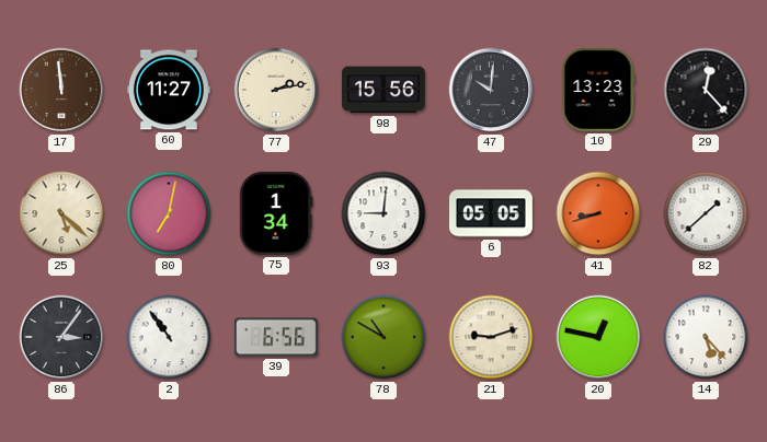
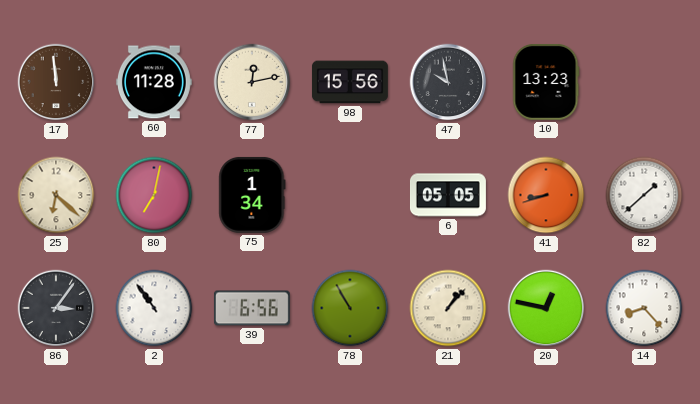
60: 11:27 -> 11:28
77: 2:13 -> 12:13
47: 10:01 -> 9:58
29: 12:23 -> none
25: 5:22 -> 6:22
93: 9:01 -> none
78: 10:50 -> 10:55
21: 9:12 -> 1:07
14: 5:23 -> 8:23
